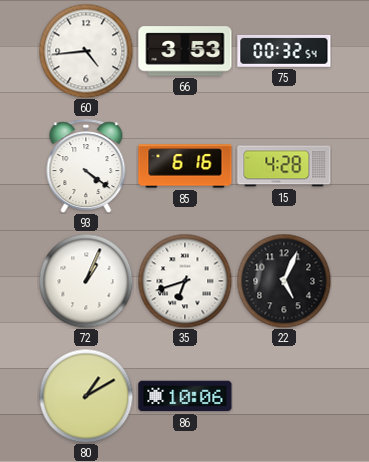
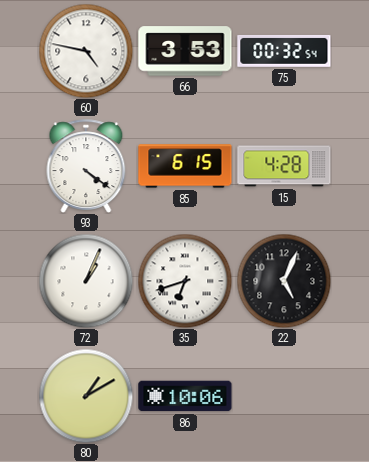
60: 4:44 -> 4:47
85: 6:16 -> 6:15
